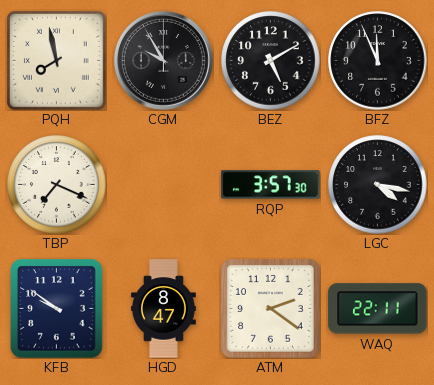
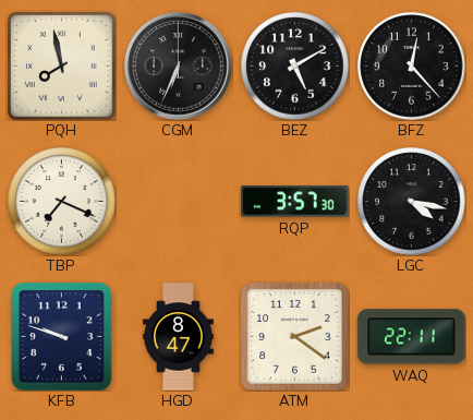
CGM: 9:55 -> 6:34
BFZ: 11:56 -> 12:23
KFB: 9:51 -> 9:48
